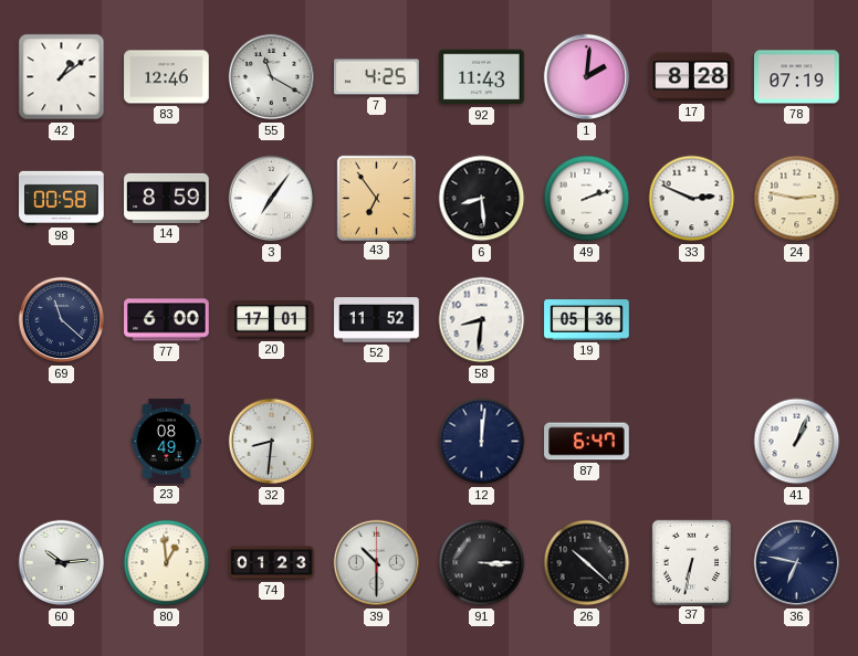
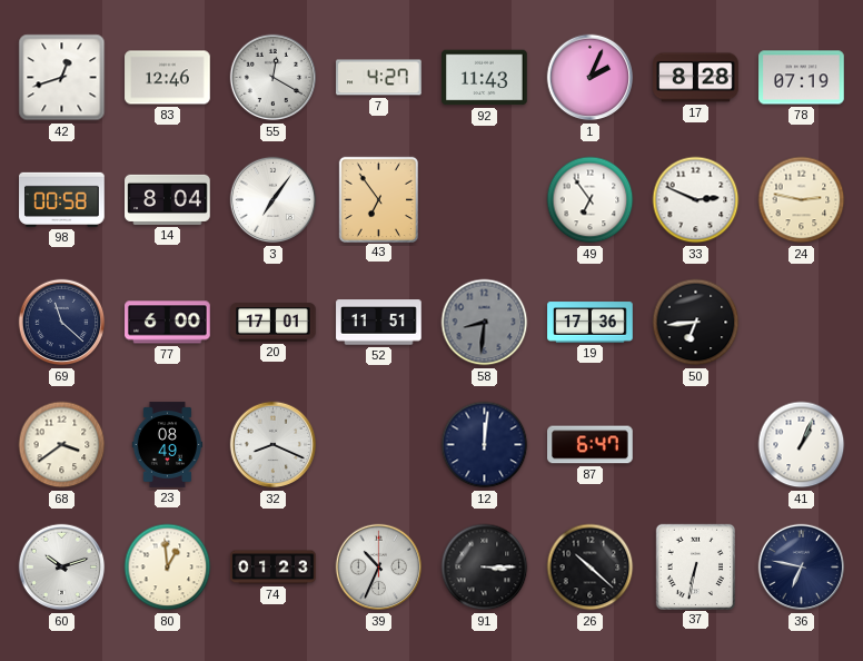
42: 1:09 -> 12:42
55: 11:20 -> 12:20
7: 4:25 -> 4:27
1: 2:01 -> 2:04
14: 8:59 -> 8:04
6: 8:29 -> none
49: 2:12 -> 6:54
52: 11:52 -> 11:51
58 dial: white -> grey
19: 05:36 -> 17:36
50: none -> 6:44
68: none -> 3:39
32: 8:31 -> 8:19
60: 10:14 -> 10:12
39: 10:30 -> 10:34
